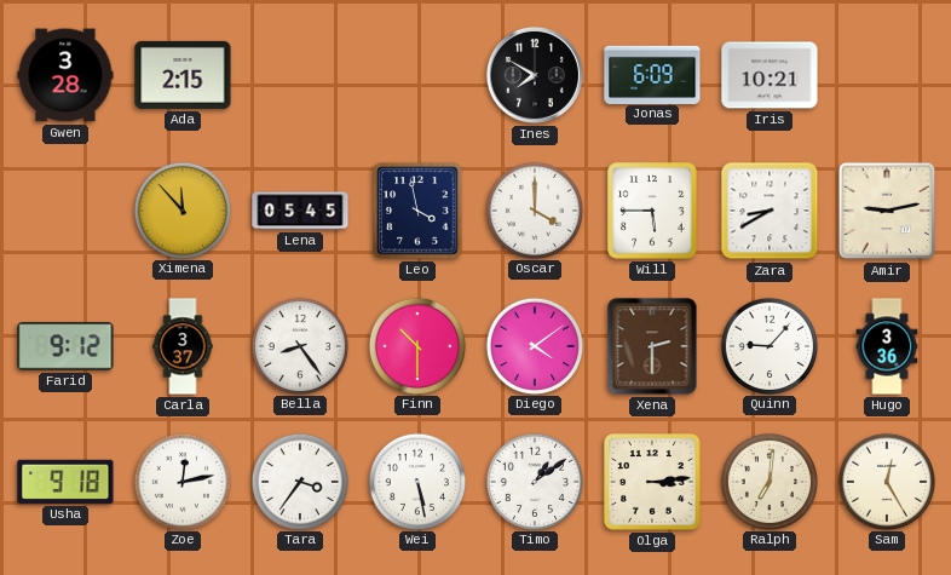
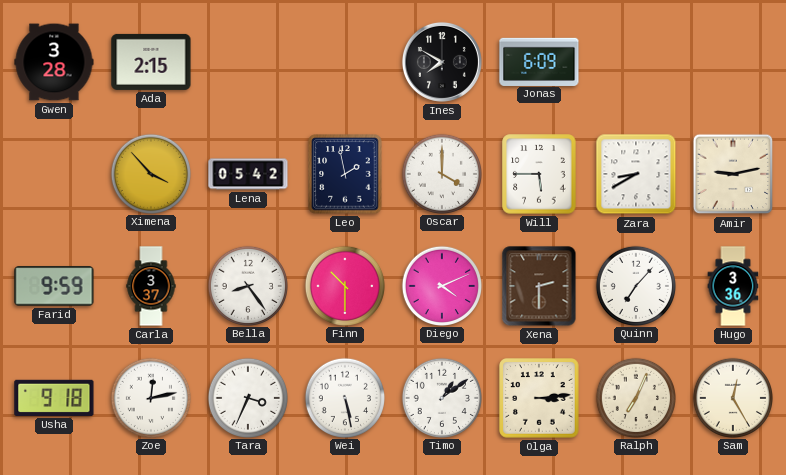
Iris: 10:21 -> none
Ximena: 11:53 -> 3:53
Lena: 05:45 -> 05:42
Leo: 3:58 -> 1:58
Farid: 9:12 -> 9:59
Diego: 4:09 -> 4:11
Quinn: 9:07 -> 7:07
Tara: 3:36 -> 3:34
Ralph: 7:01 -> 7:04
